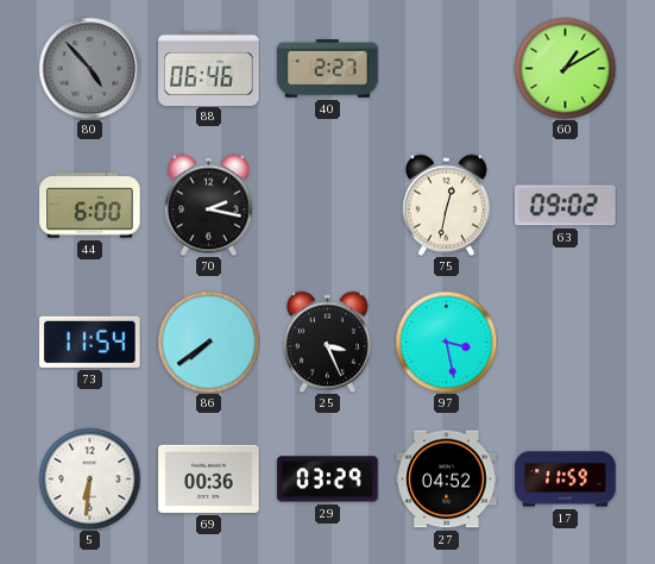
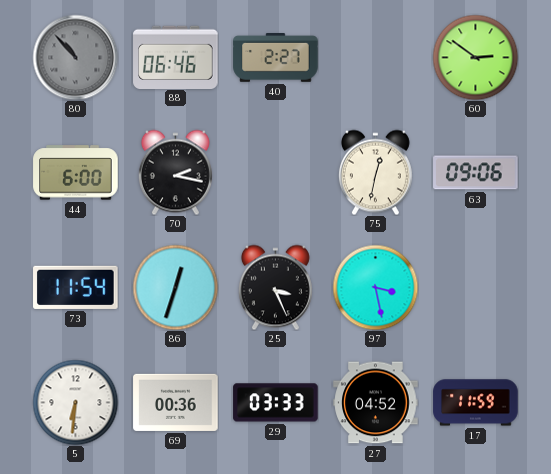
80: 4:53 -> 10:53
60: 1:10 -> 2:51
63: 09:02 -> 09:06
86: 7:39 -> 12:33
29: 03:29 -> 03:33
